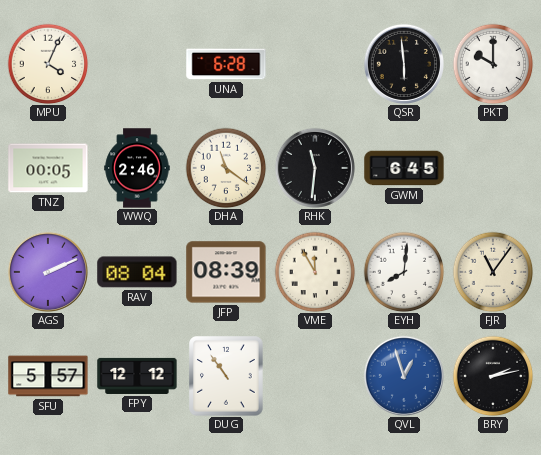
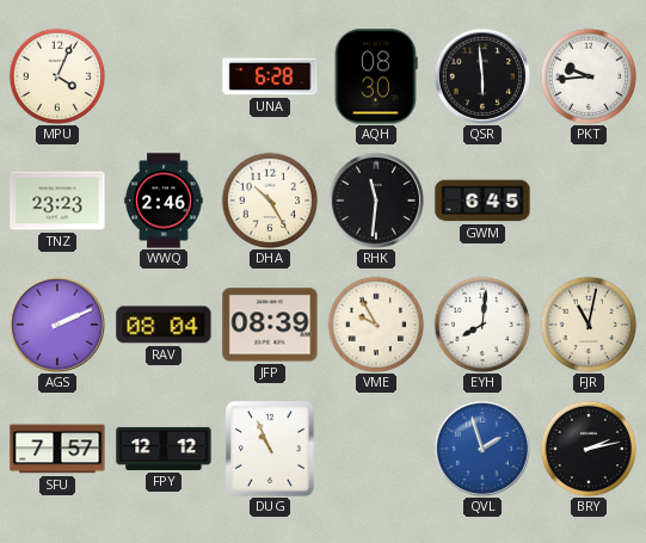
AQH: none -> 08:30
PKT: 10:00 -> 9:44
TNZ: 00:05 -> 23:23
DHA: 11:21 -> 10:25
VME: 11:55 -> 9:55
FJR: 11:06 -> 11:02
SFU: 5:57 -> 7:57
DUG: 10:54 -> 10:56
QVL: 12:57 -> 1:57
